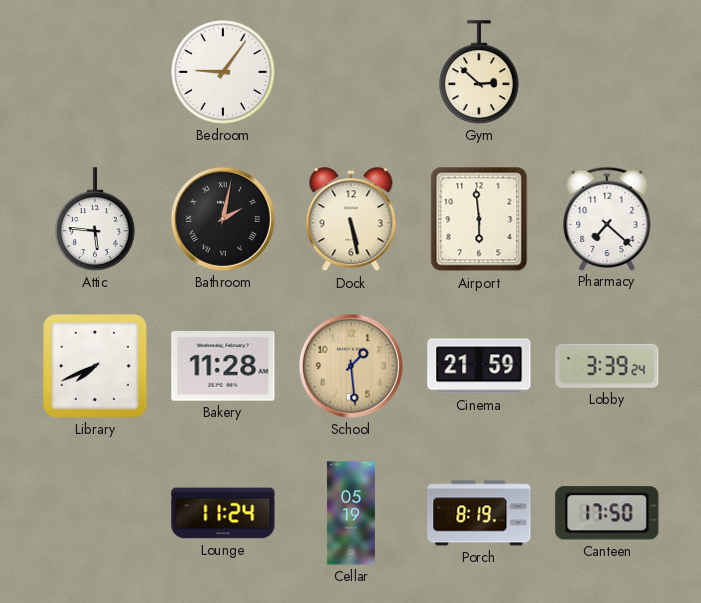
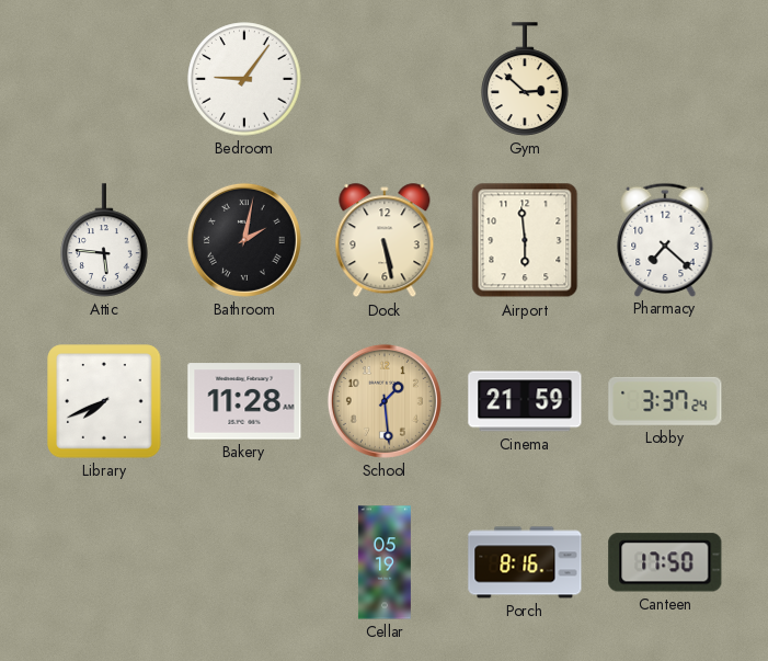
Lobby: 3:39 -> 3:37
Lounge: 11:24 -> none
Porch: 8:19 -> 8:16
